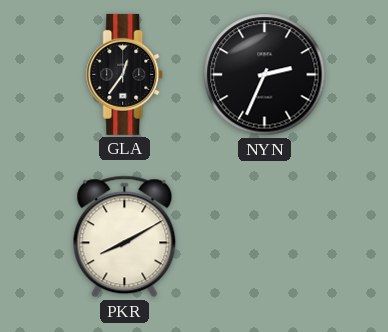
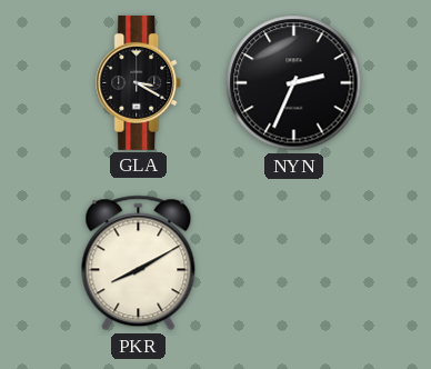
GLA: 12:36 -> 3:20
